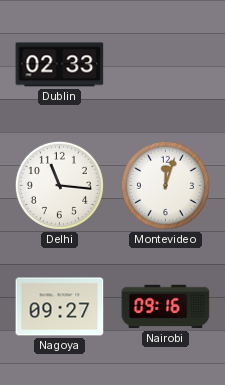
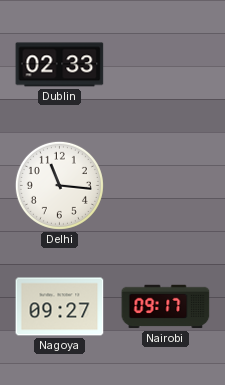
Montevideo: 12:03 -> none
Nairobi: 09:16 -> 09:17
